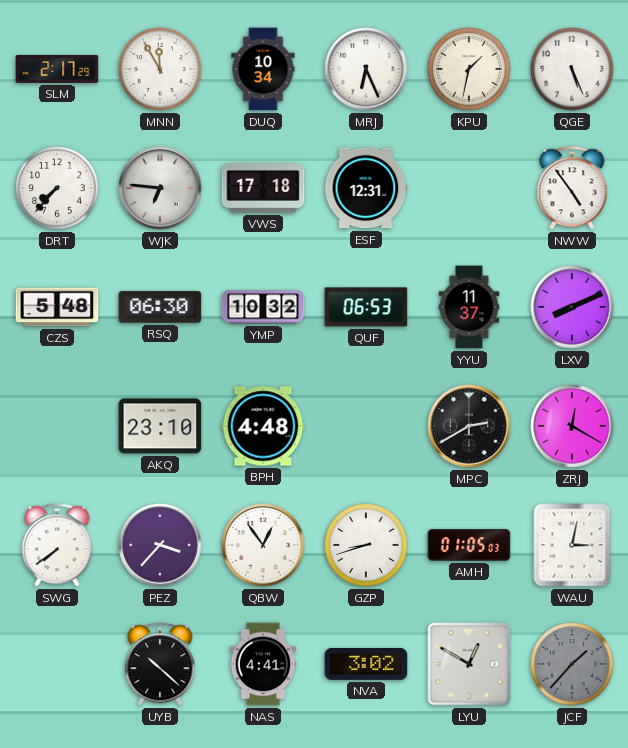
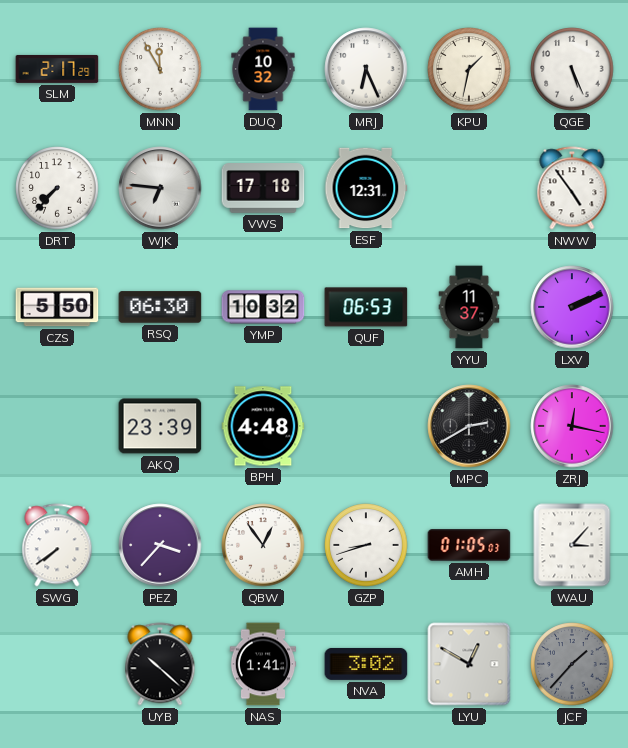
DUQ: 10:34 -> 10:32
CZS: 5:48 -> 5:50
LXV: 8:11 -> 2:11
AKQ: 23:10 -> 23:39
ZRJ: 12:20 -> 12:17
WAU: 3:02 -> 3:07
NAS: 4:41 -> 1:41
